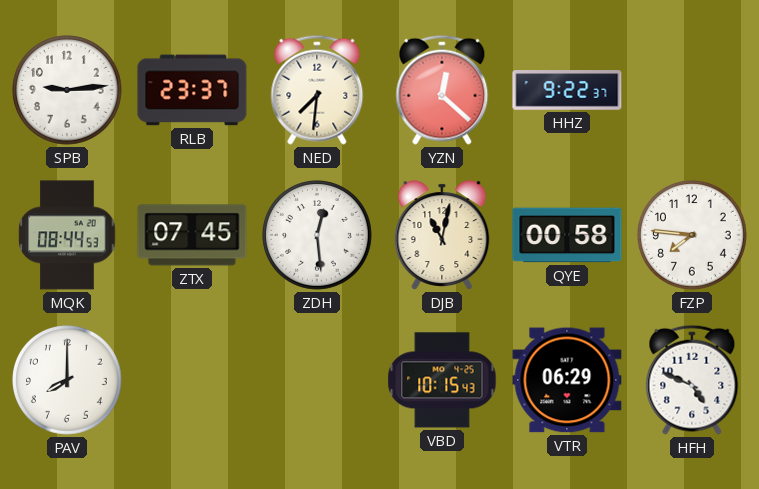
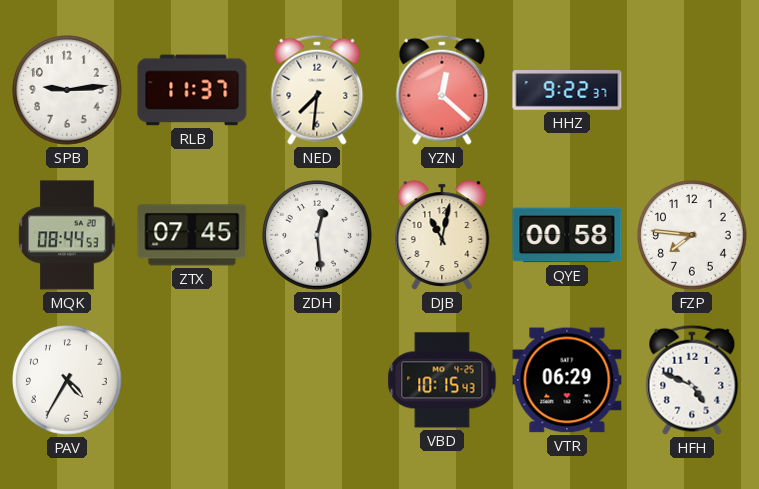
RLB: 23:37 -> 11:37
PAV: 8:00 -> 4:35
